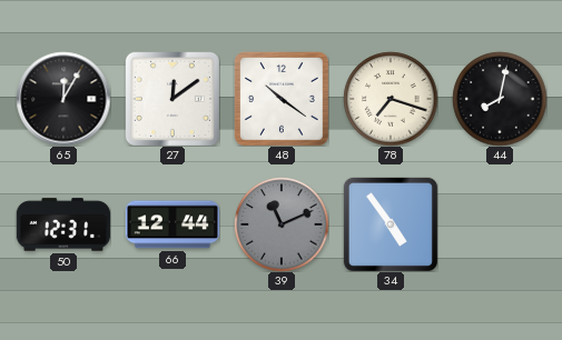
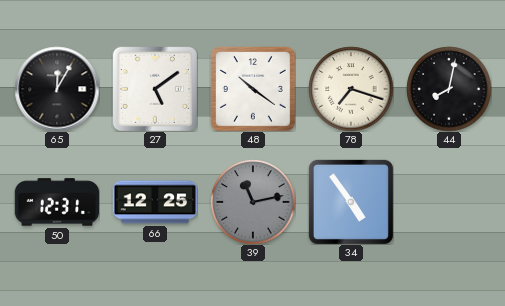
27: 12:09 -> 5:09
66: 12:44 -> 12:25
39: 11:11 -> 11:13
